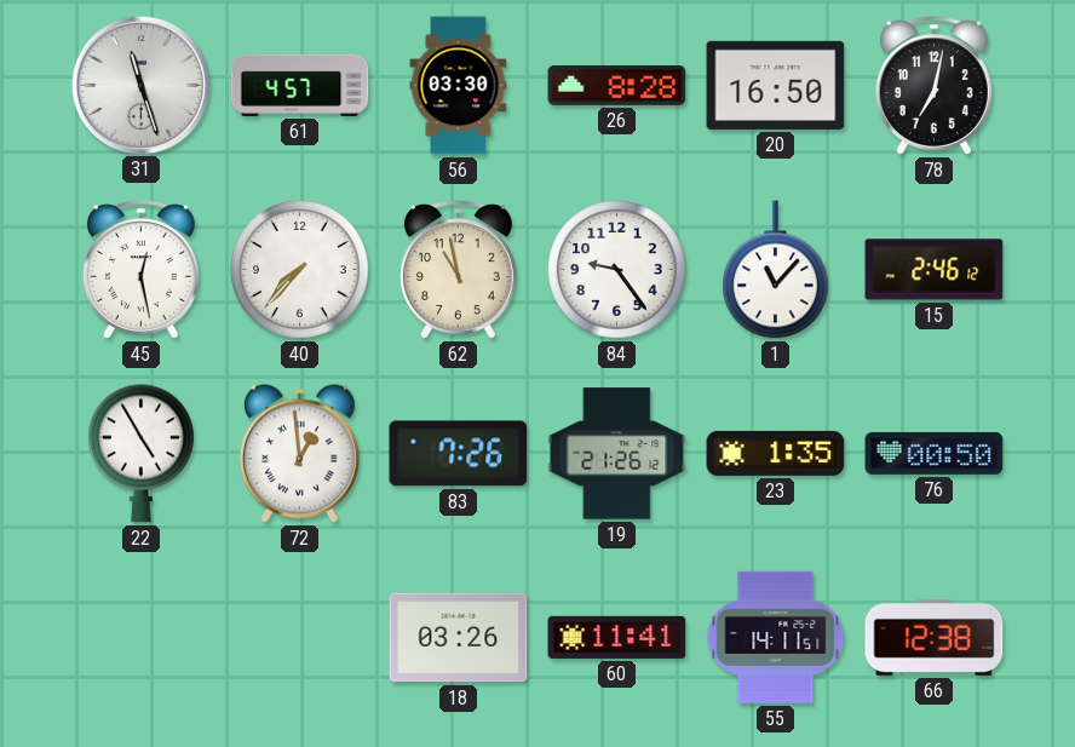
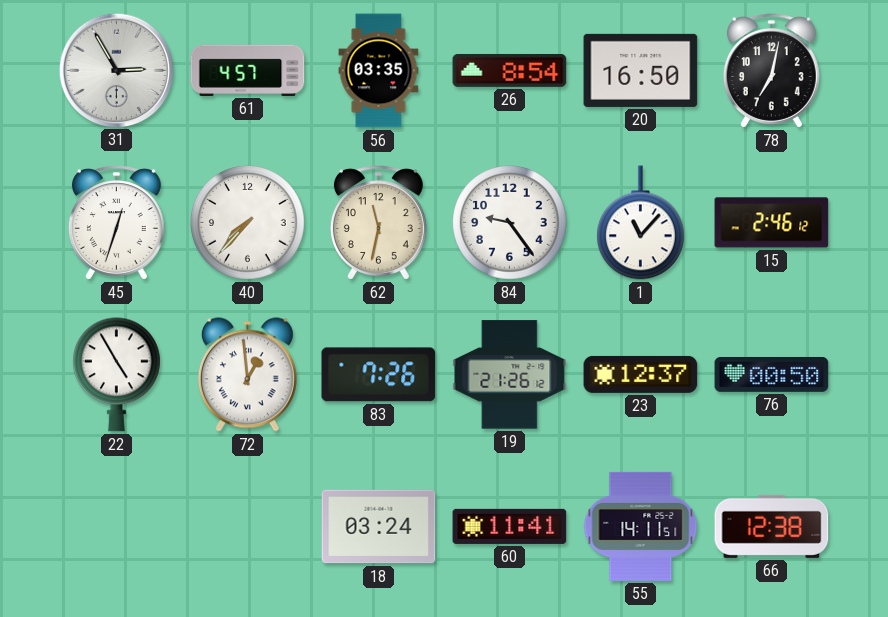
31: 11:27 -> 2:55
56: 03:30 -> 03:35
26: 8:28 -> 8:54
45: 12:28 -> 12:33
62: 10:58 -> 11:32
23: 1:35 -> 12:37
18: 03:26 -> 03:24
